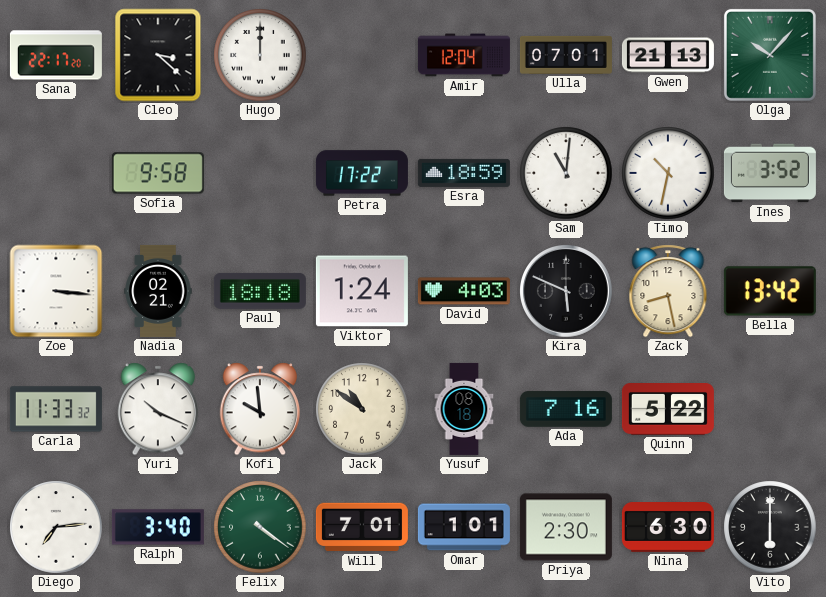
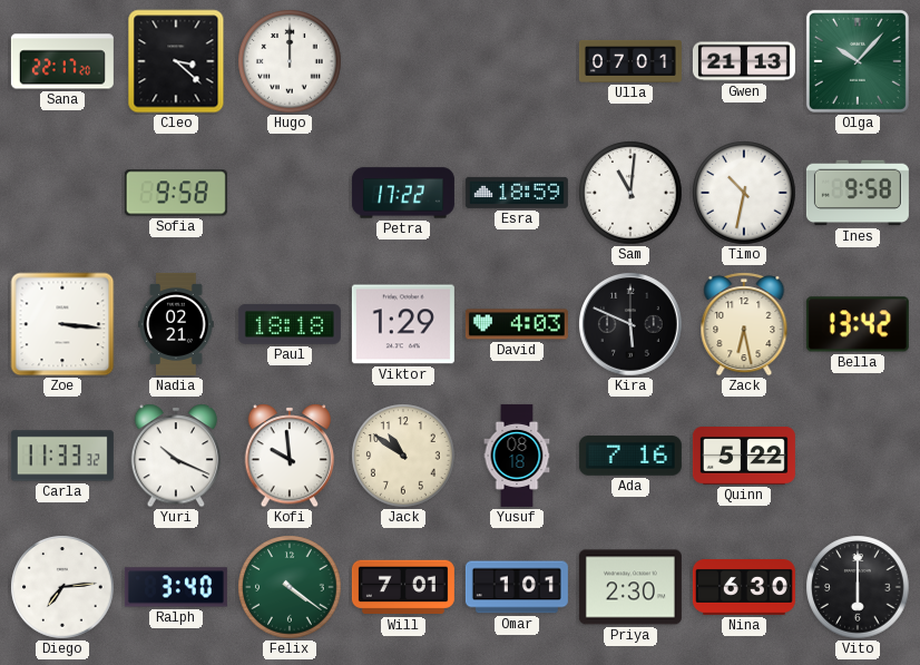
Amir: 12:04 -> none
Ines: 3:52 -> 9:58
Viktor: 1:24 -> 1:29
Zack: 8:28 -> 6:28
